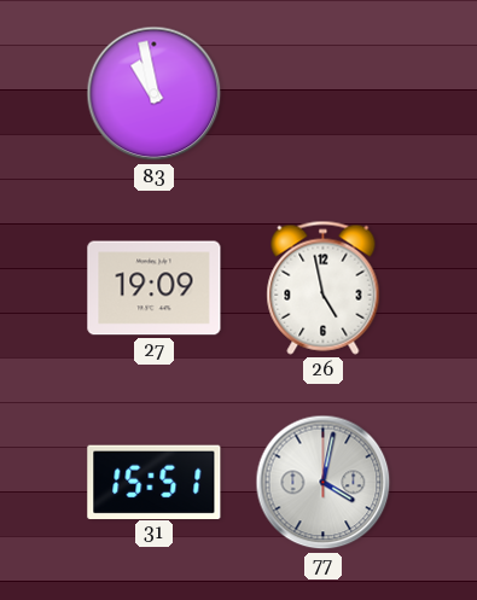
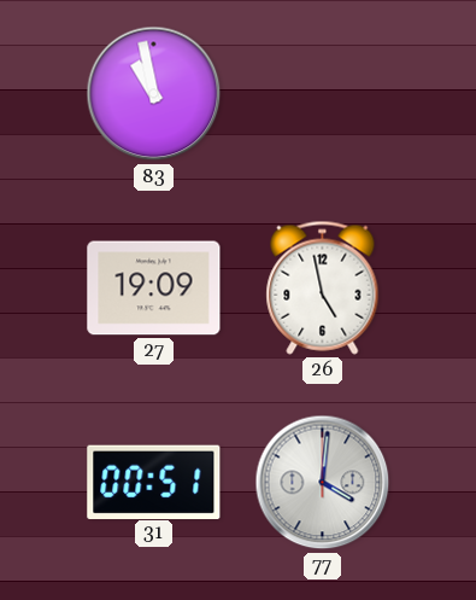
31: 15:51 -> 00:51
77: 4:02 -> 4:01
